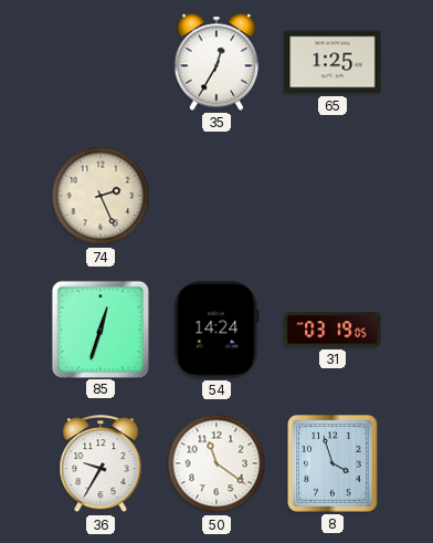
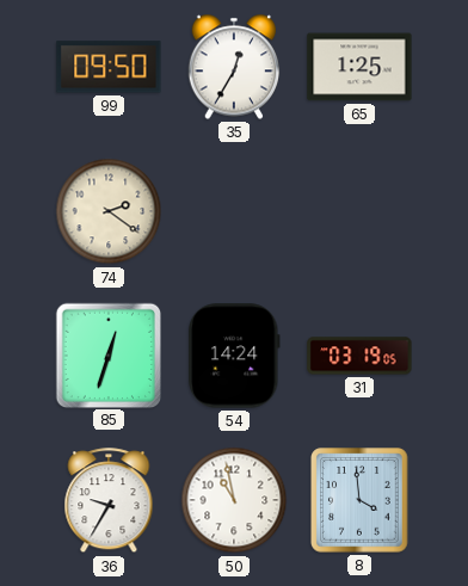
99: none -> 09:50
74: 2:26 -> 2:21
50: 11:21 -> 10:58
8: 3:57 -> 3:59
